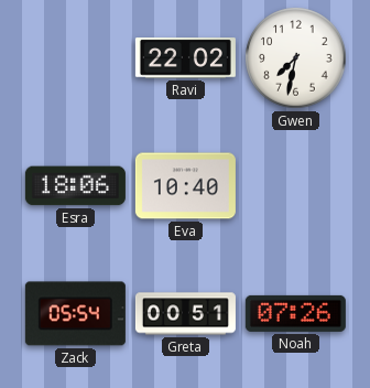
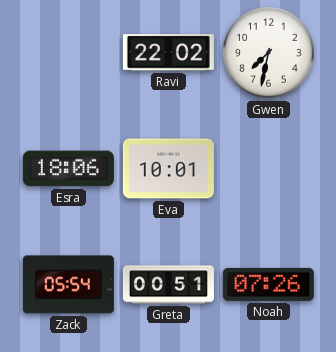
Eva: 10:40 -> 10:01
